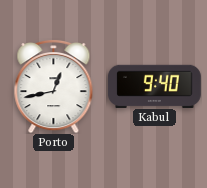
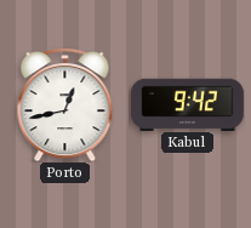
Kabul: 9:40 -> 9:42
